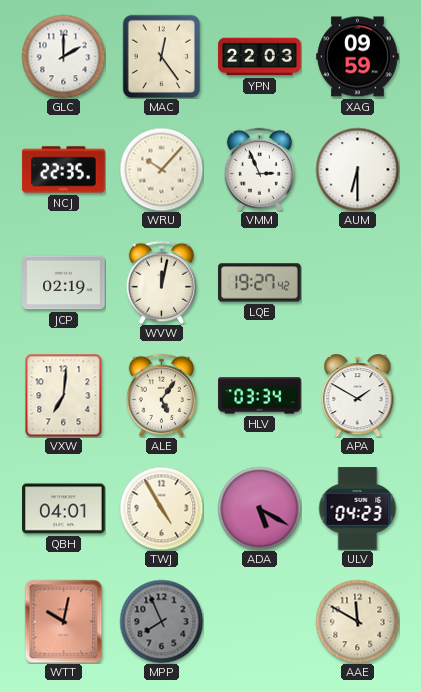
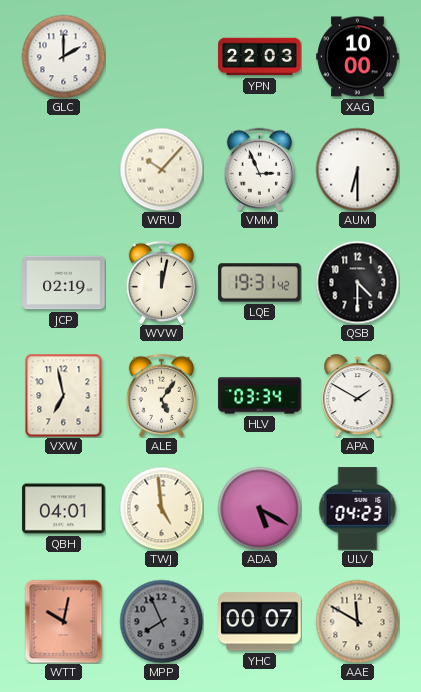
MAC: 12:24 -> none
XAG: 09:59 -> 10:00
NCJ: 22:35 -> none
LQE: 19:27 -> 19:31
QSB: none -> 4:30
VXW: 7:01 -> 6:58
TWJ: 4:55 -> 4:59
YHC: none -> 00:07
